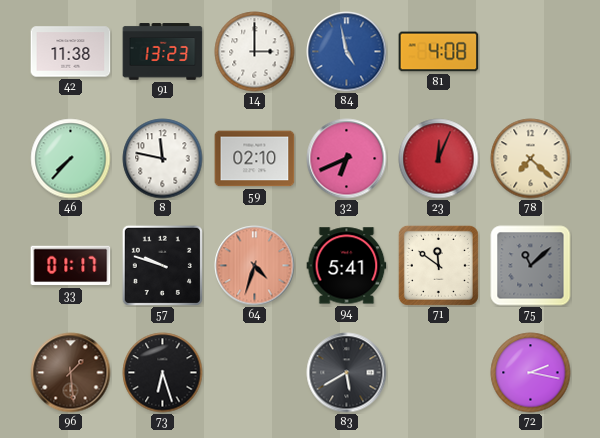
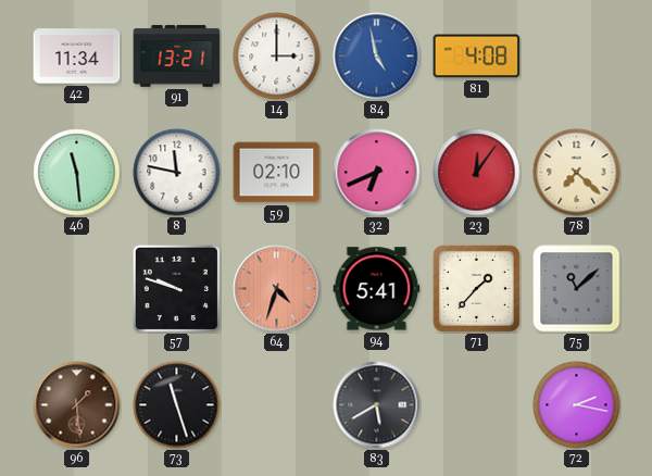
42: 11:38 -> 11:34
91: 13:23 -> 13:21
46: 7:37 -> 11:29
23: 12:04 -> 12:06
33: 01:17 -> none
71: 11:51 -> 1:37
73: 6:27 -> 11:27
